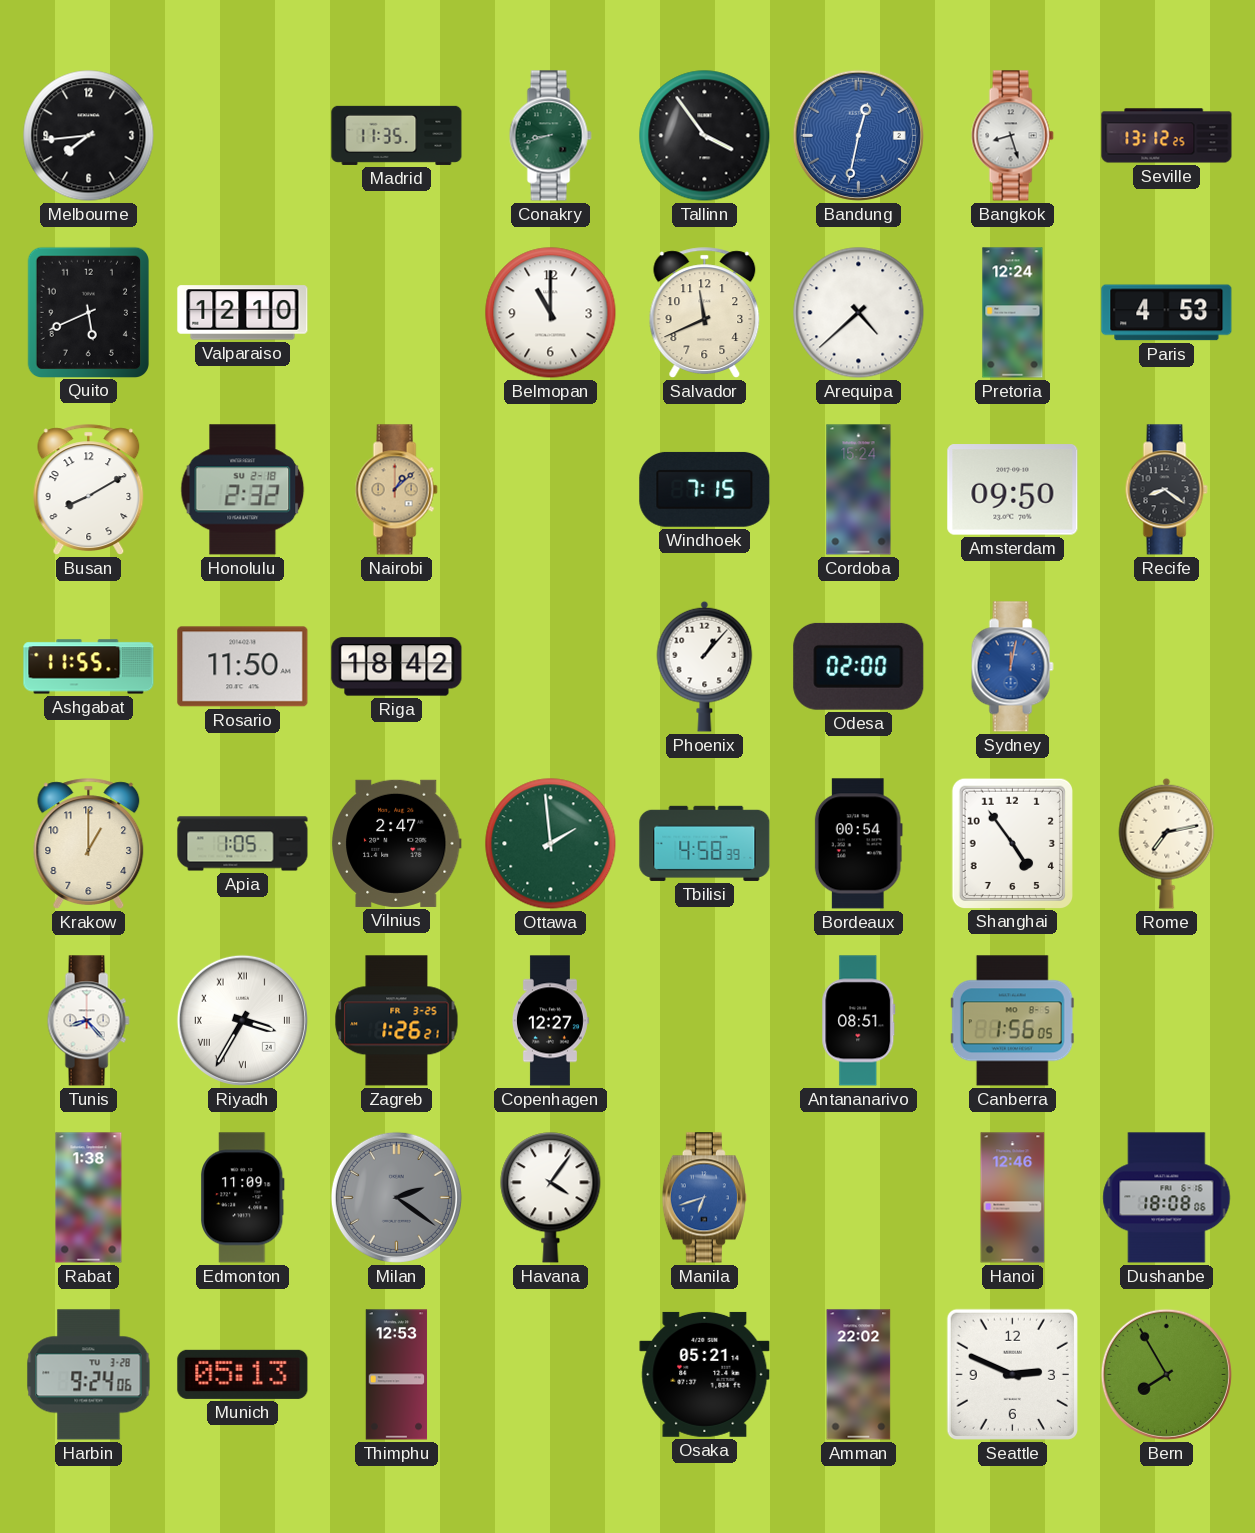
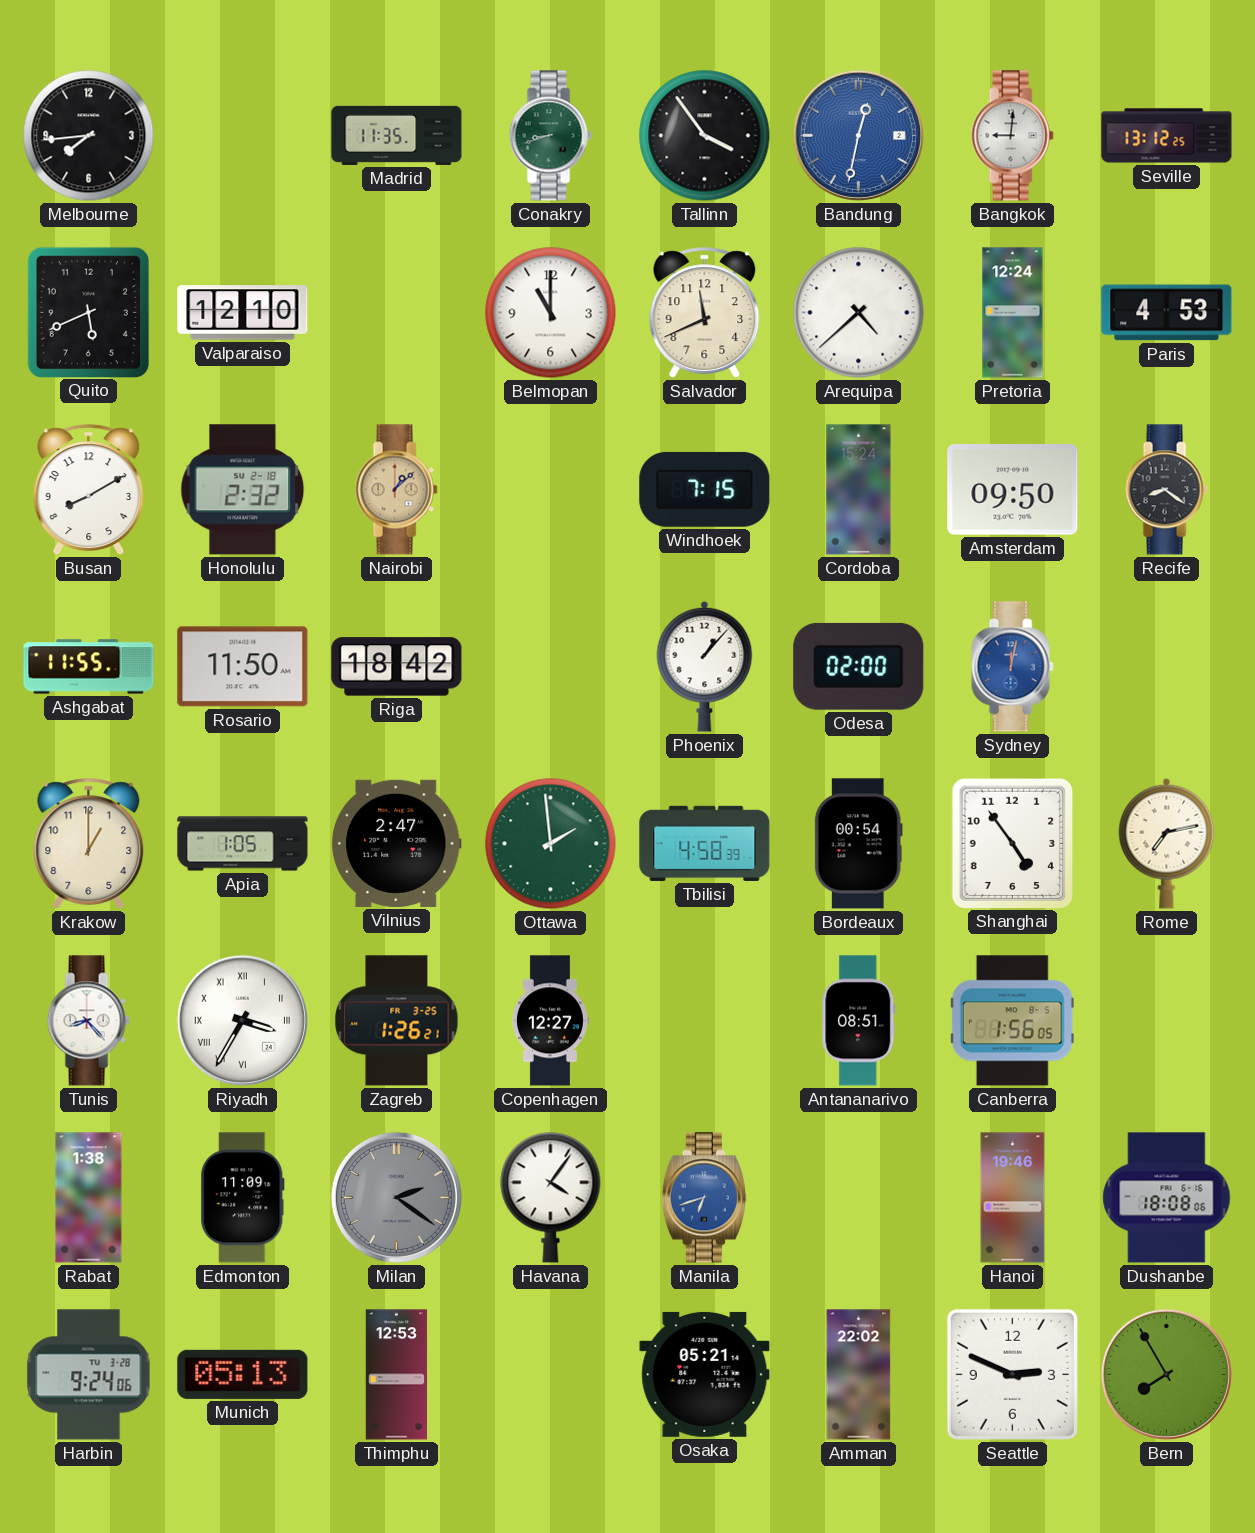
Bangkok: 8:27 -> 9:01
Hanoi: 12:46 -> 19:46
